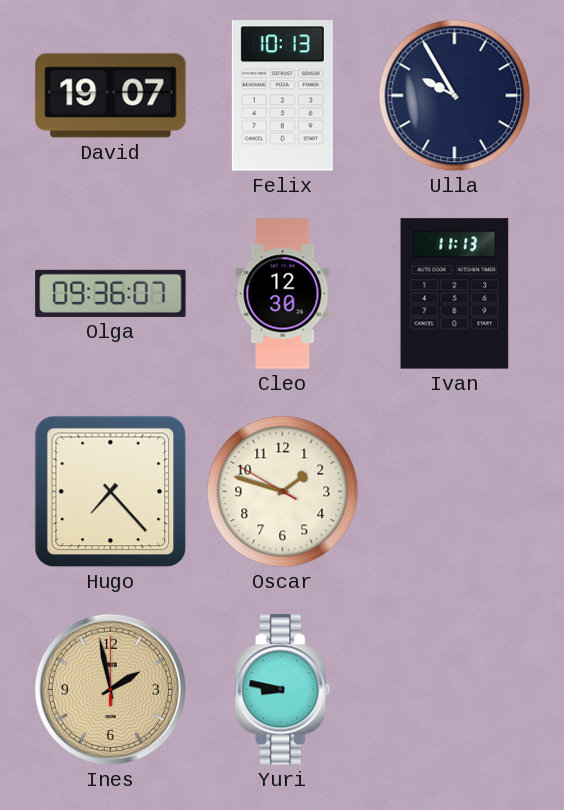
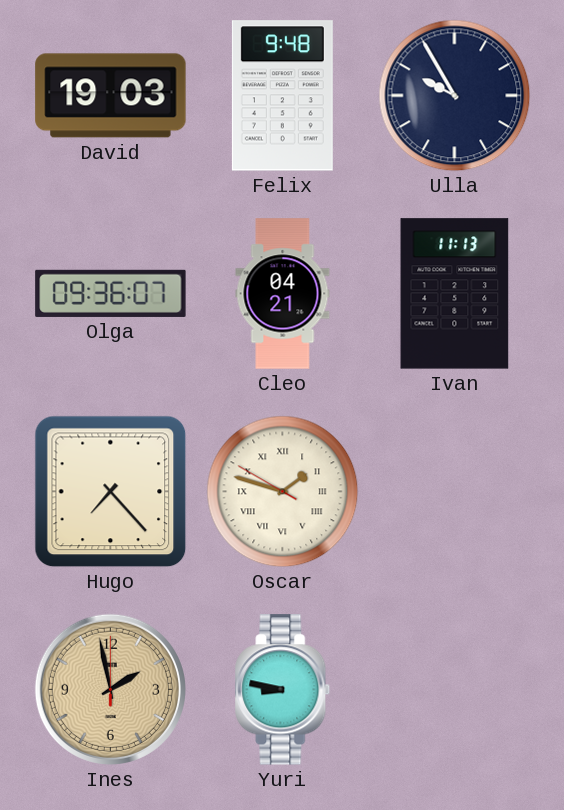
David: 19:07 -> 19:03
Felix: 10:13 -> 9:48
Cleo: 12:30 -> 04:21
Oscar numerals: Arabic -> Roman
